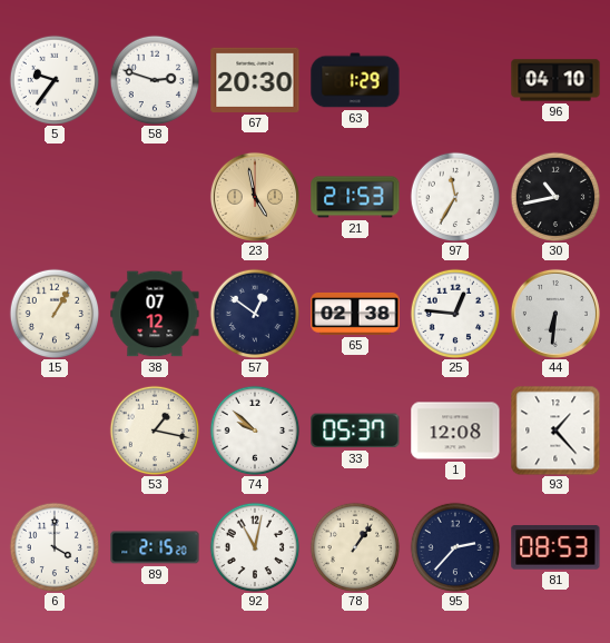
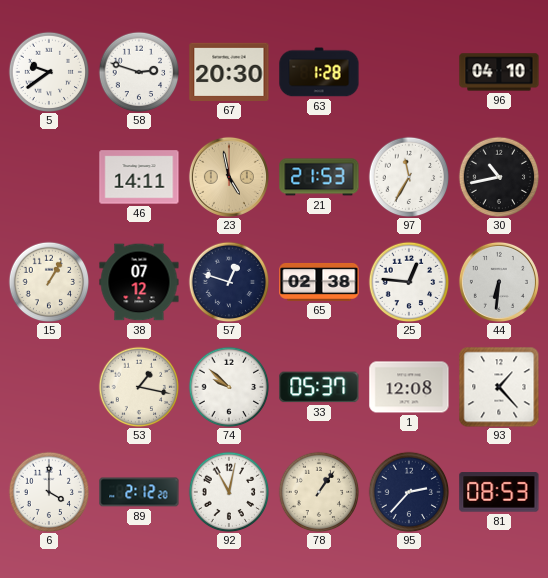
5: 9:36 -> 9:39
63: 1:29 -> 1:28
46: none -> 14:11
57: 12:51 -> 12:48
89: 2:15 -> 2:12
